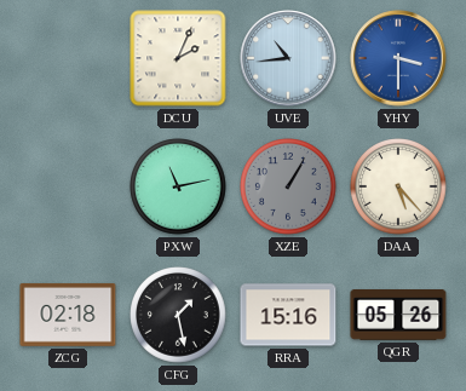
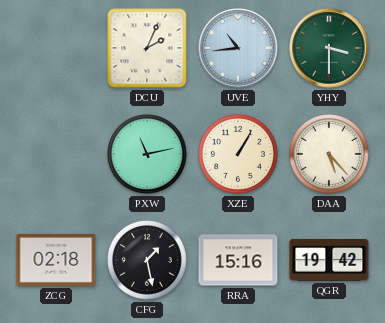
YHY dial: blue -> green
XZE dial: grey -> cream
QGR: 05:26 -> 19:42
